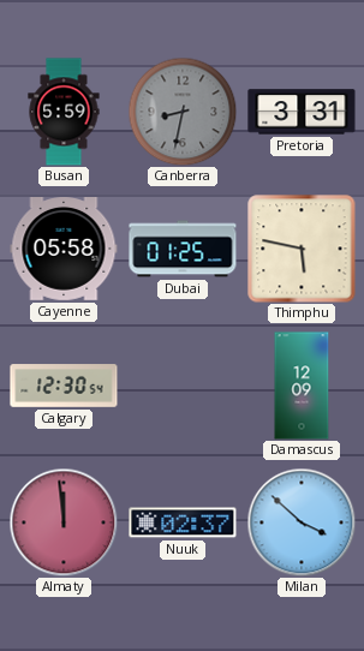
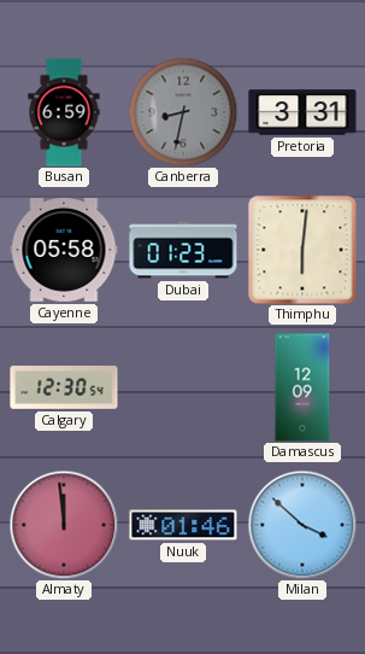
Busan: 5:59 -> 6:59
Dubai: 01:25 -> 01:23
Thimphu: 5:47 -> 6:01
Nuuk: 02:37 -> 01:46
